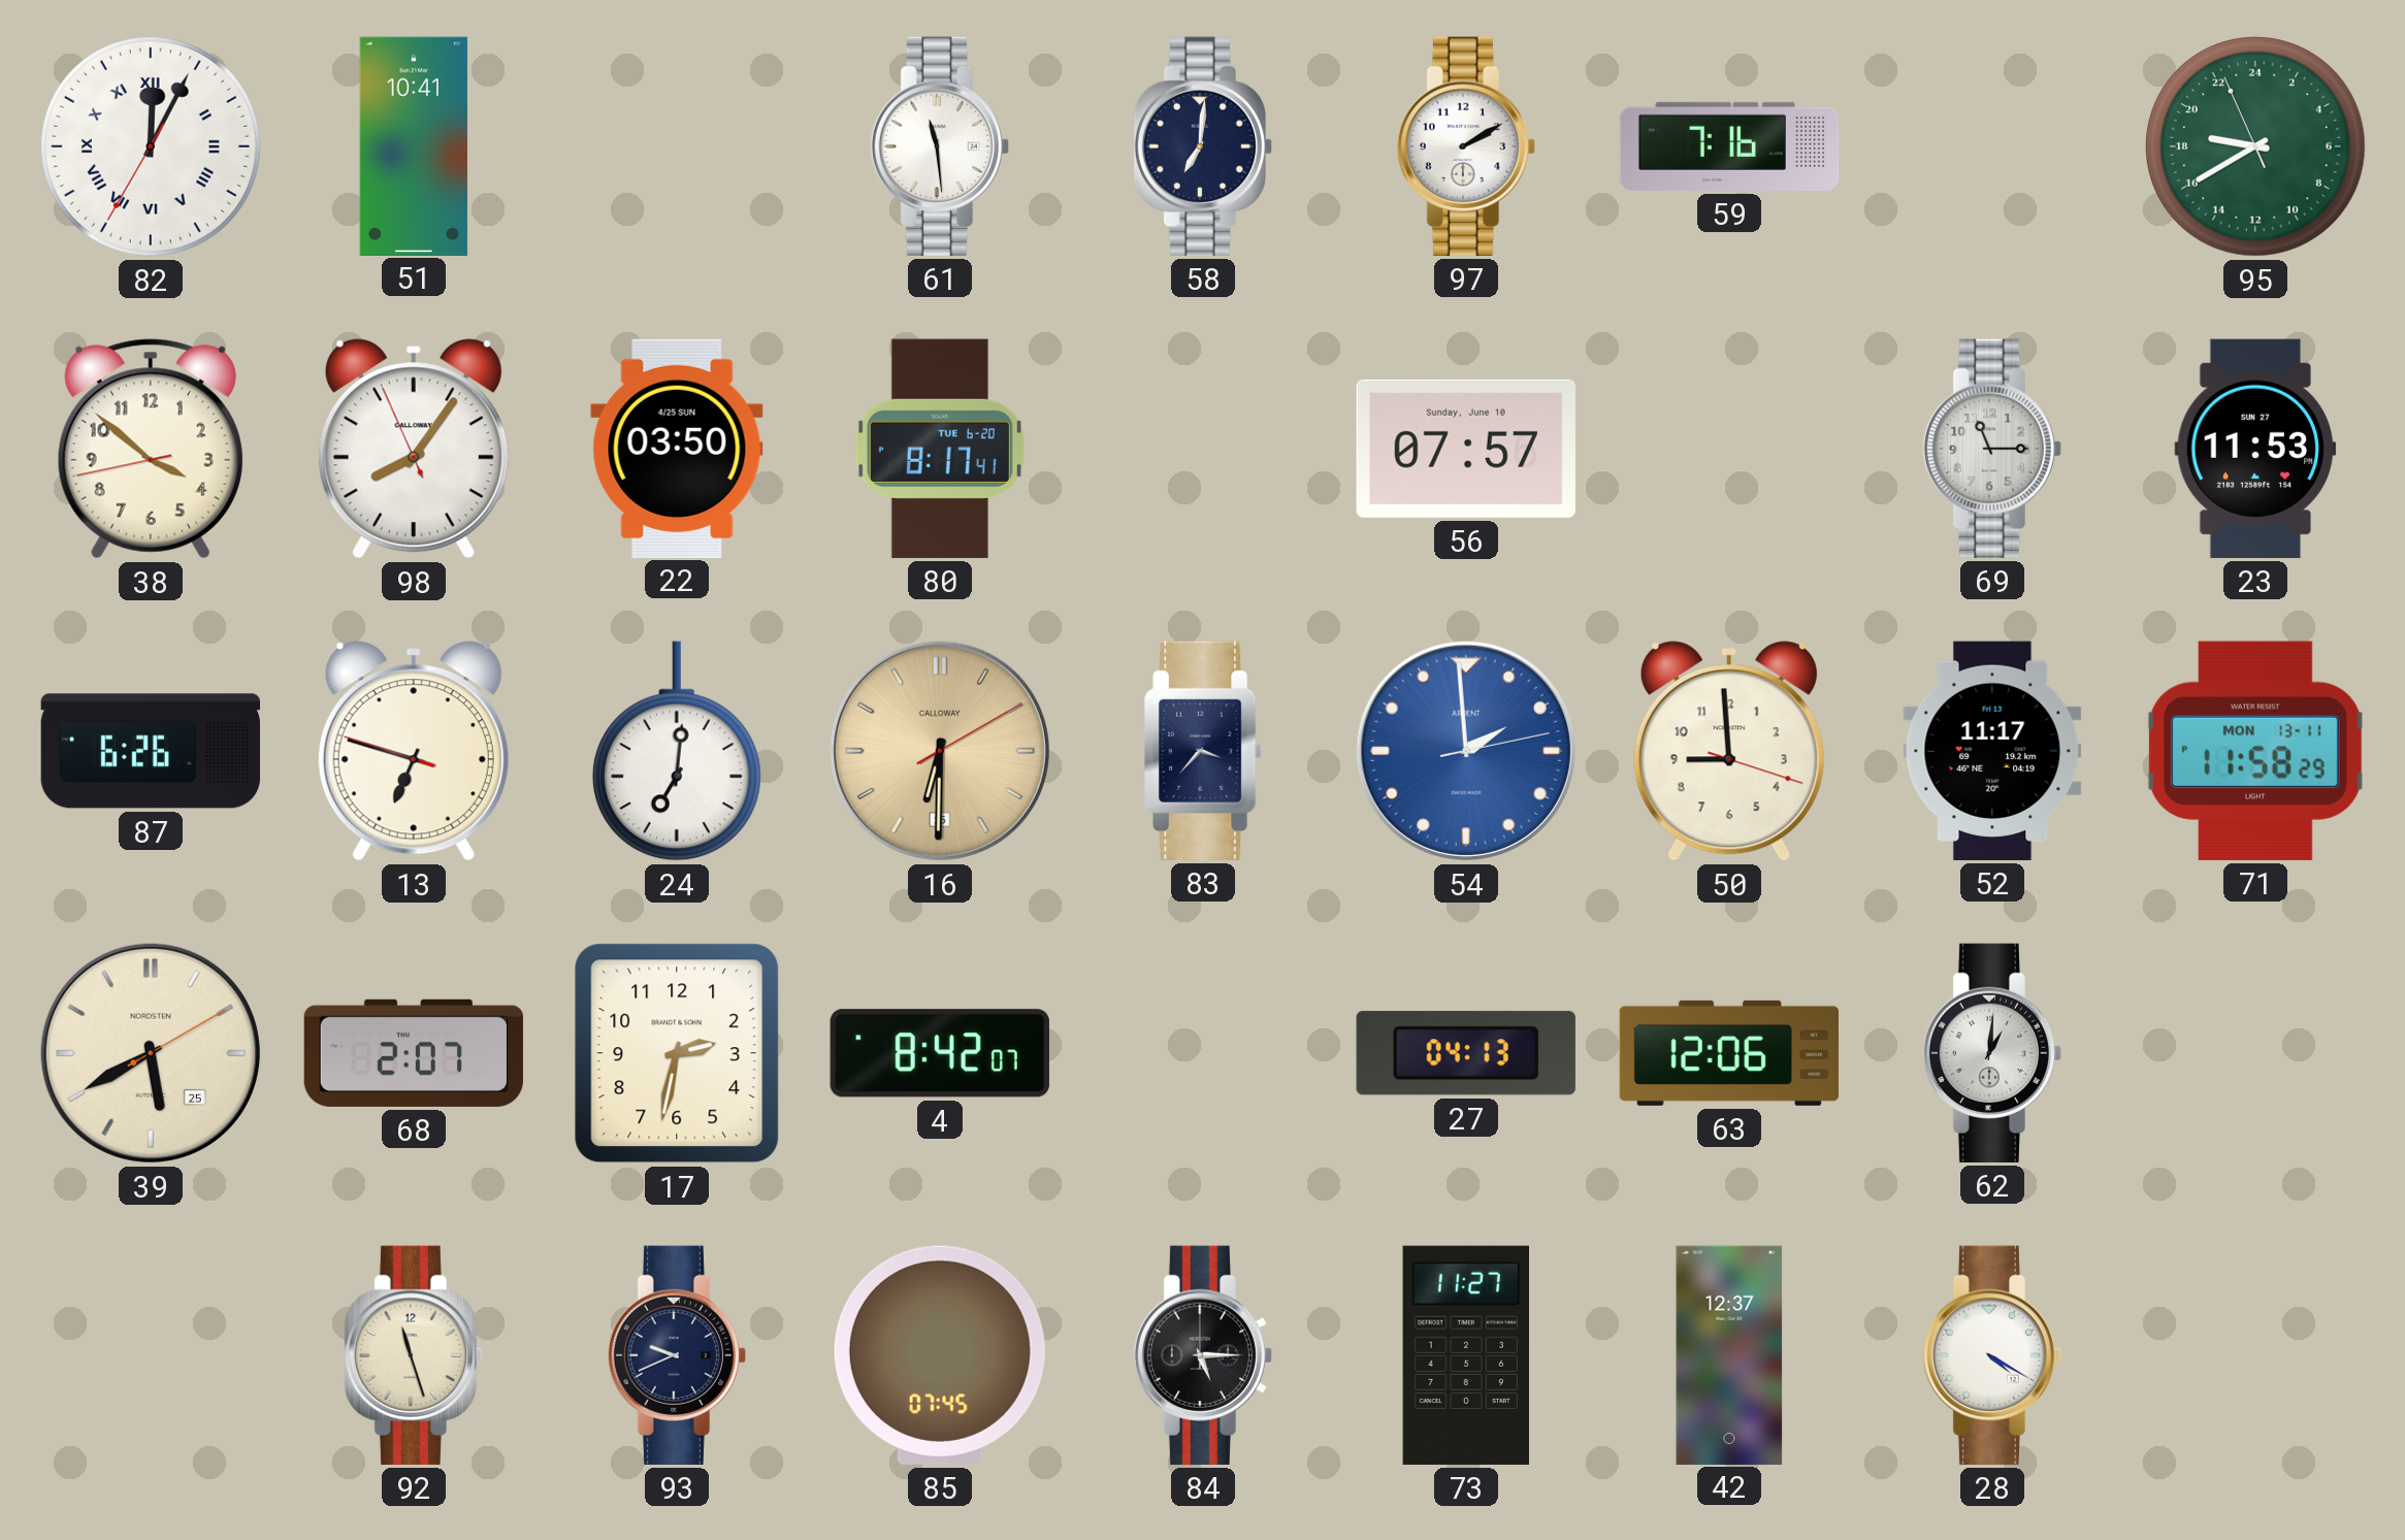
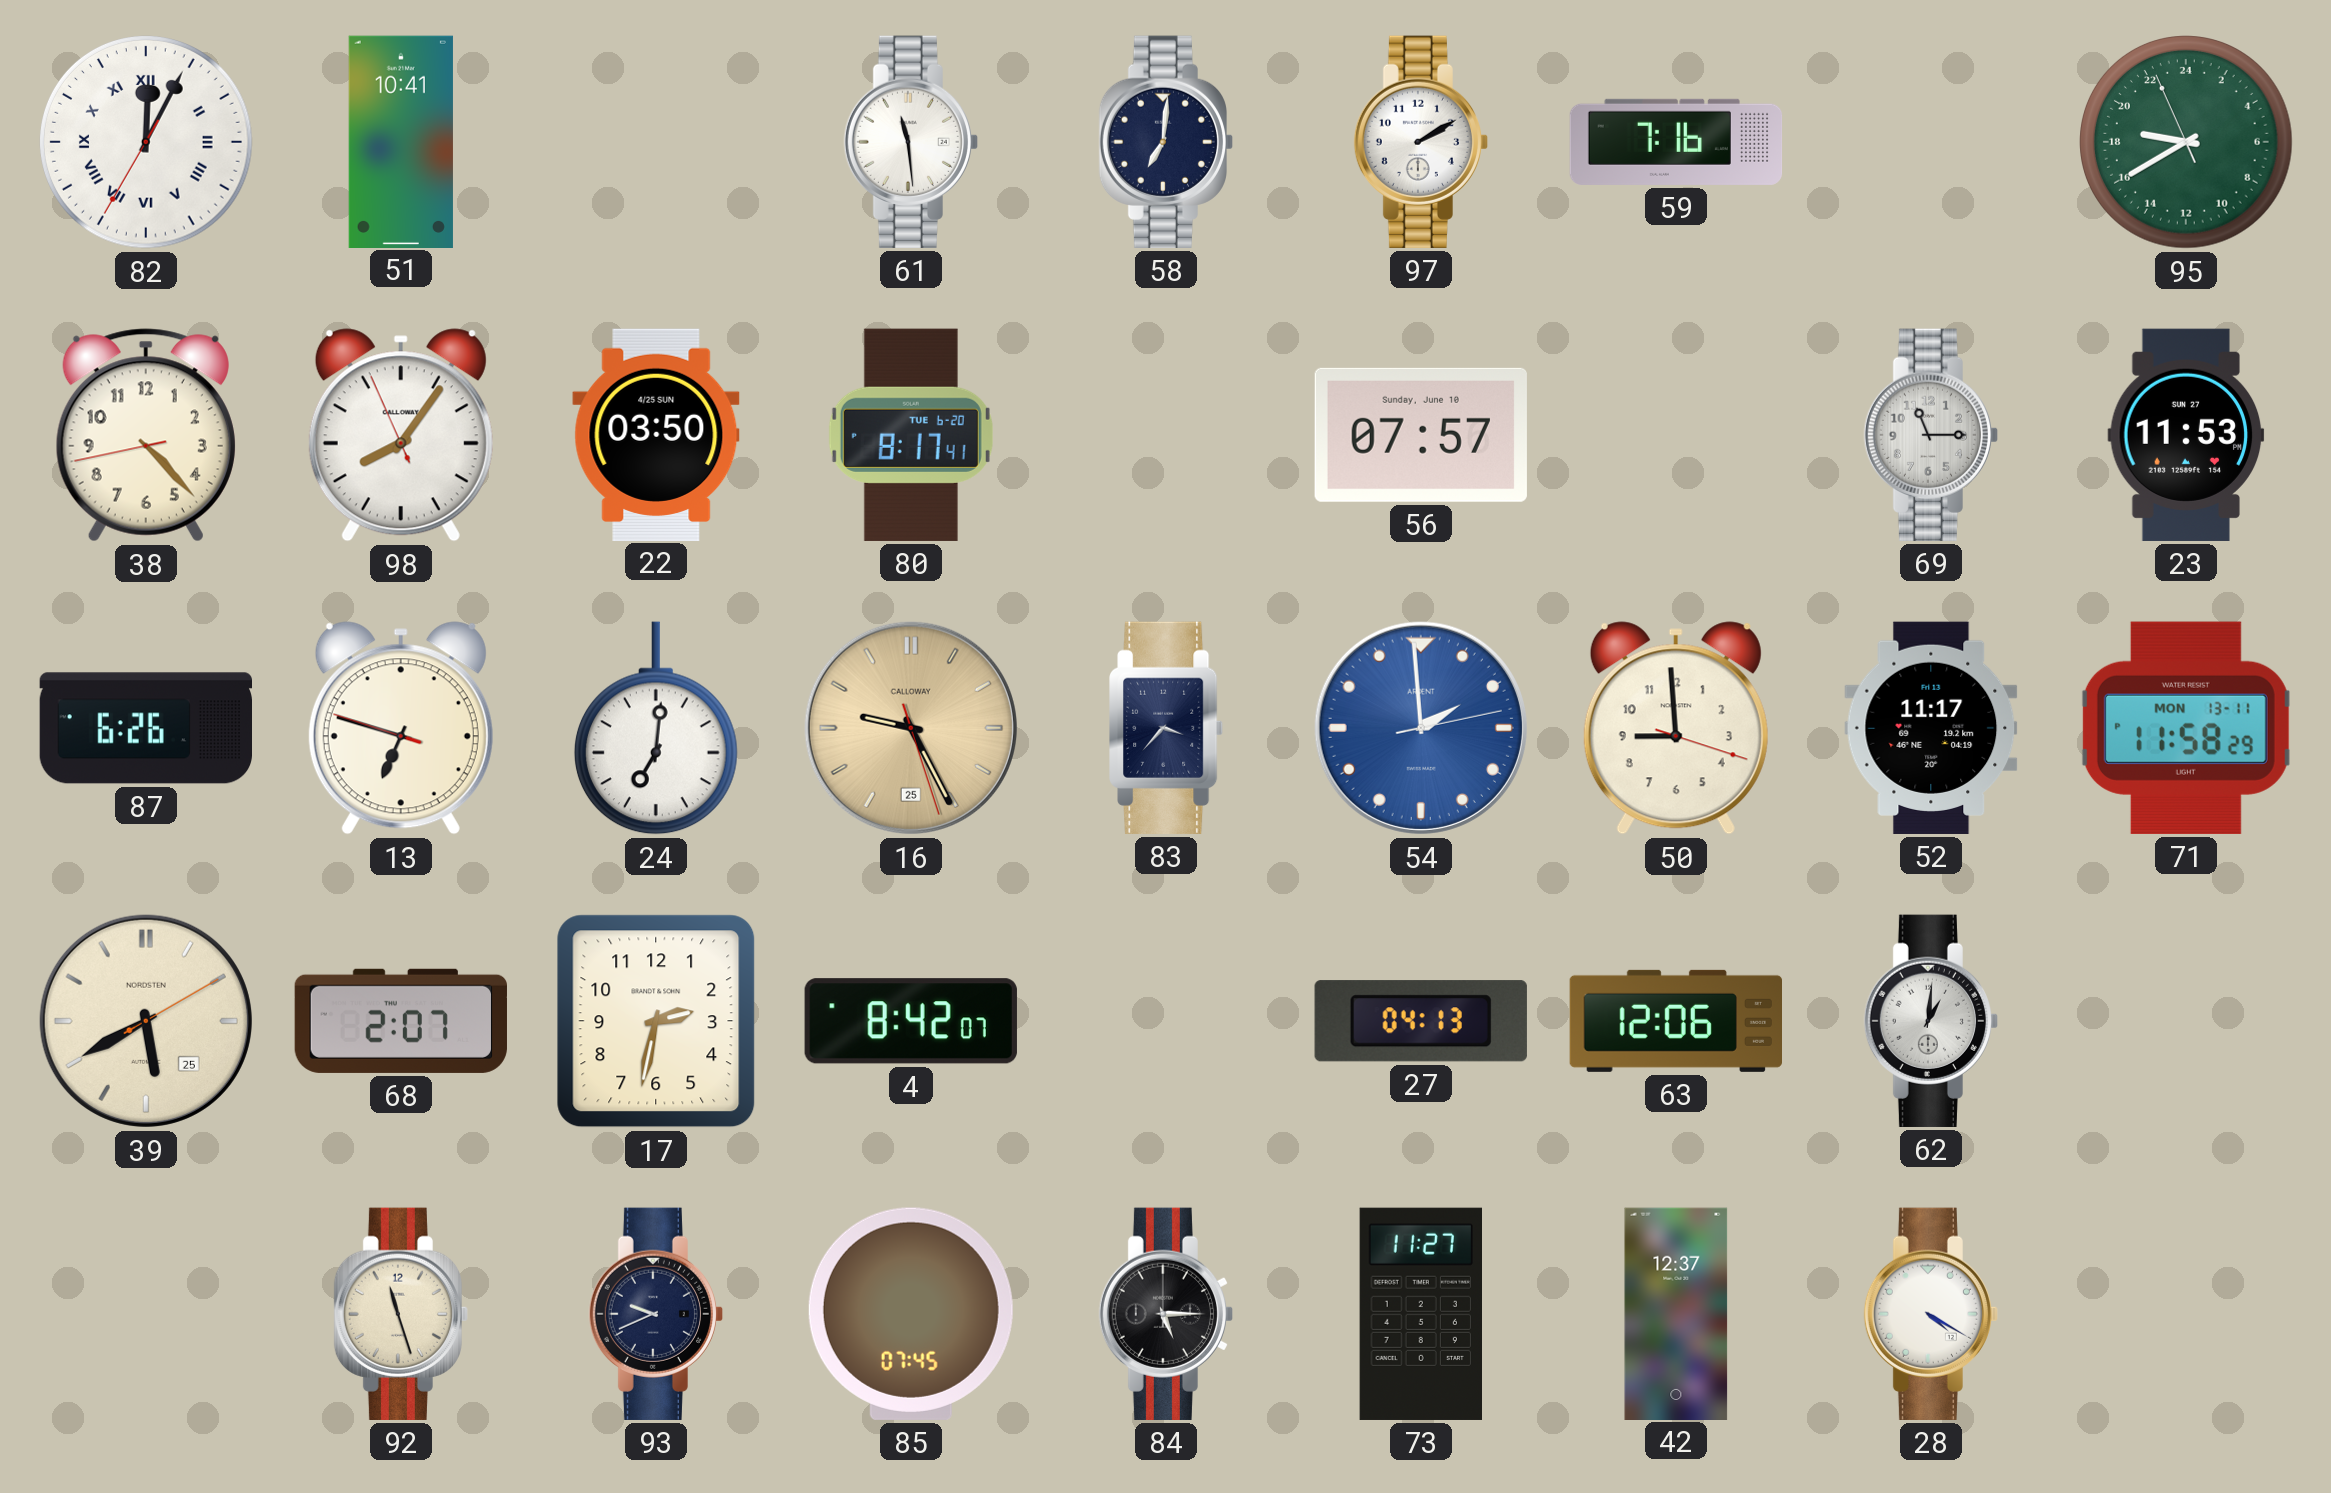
38: 3:51 -> 4:22
16: 6:30 -> 9:25
